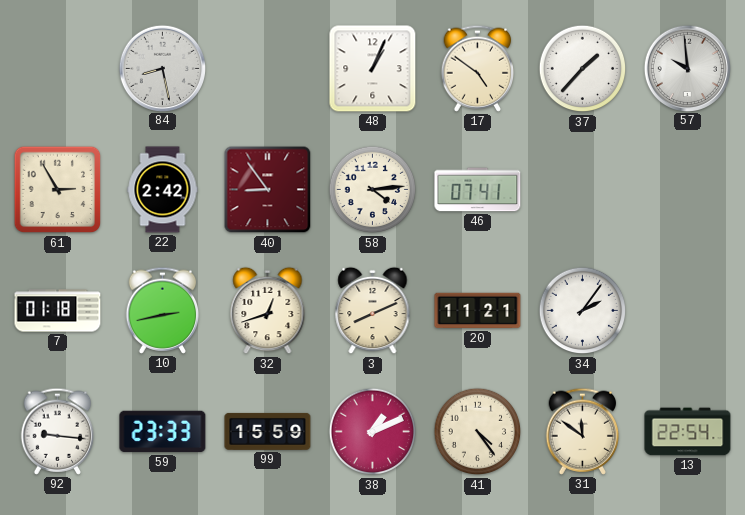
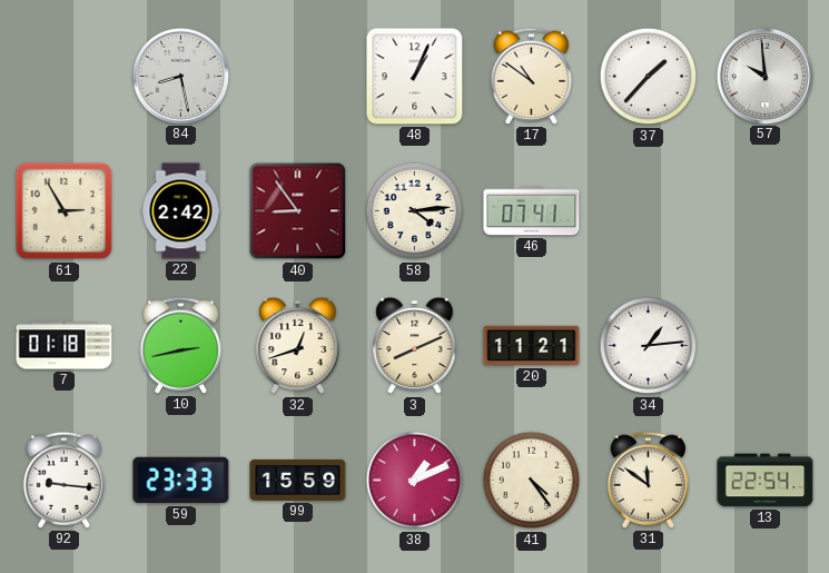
17: 4:51 -> 10:51
34: 2:06 -> 1:14
